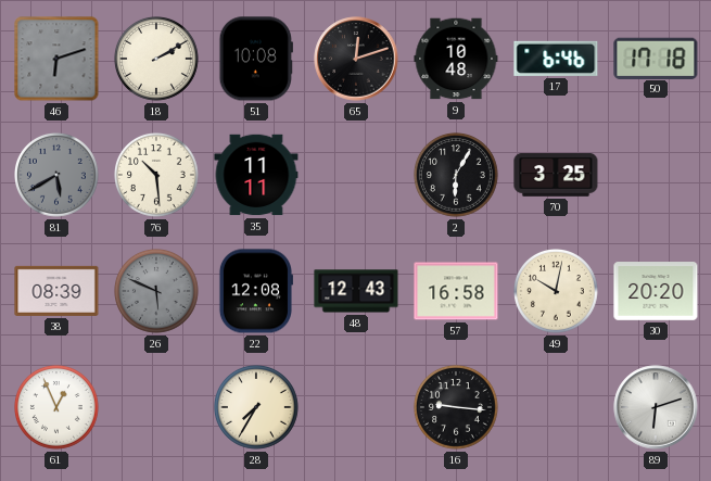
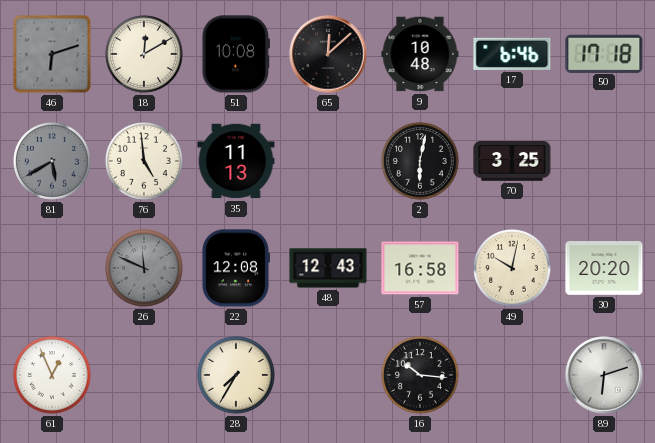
18: 2:10 -> 12:10
65: 12:12 -> 12:08
76: 10:29 -> 4:59
35: 11:11 -> 11:13
2: 6:05 -> 6:02
38: 08:39 -> none
26: 5:49 -> 11:49
16: 9:16 -> 10:16
